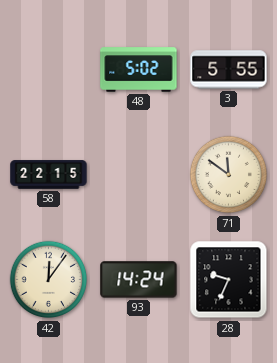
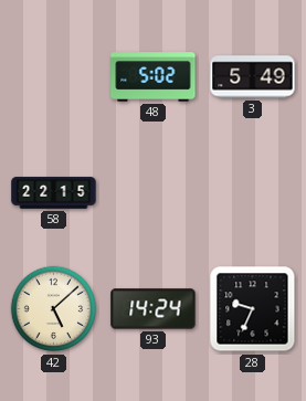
3: 5:55 -> 5:49
71: 11:51 -> none
42: 12:06 -> 5:08
